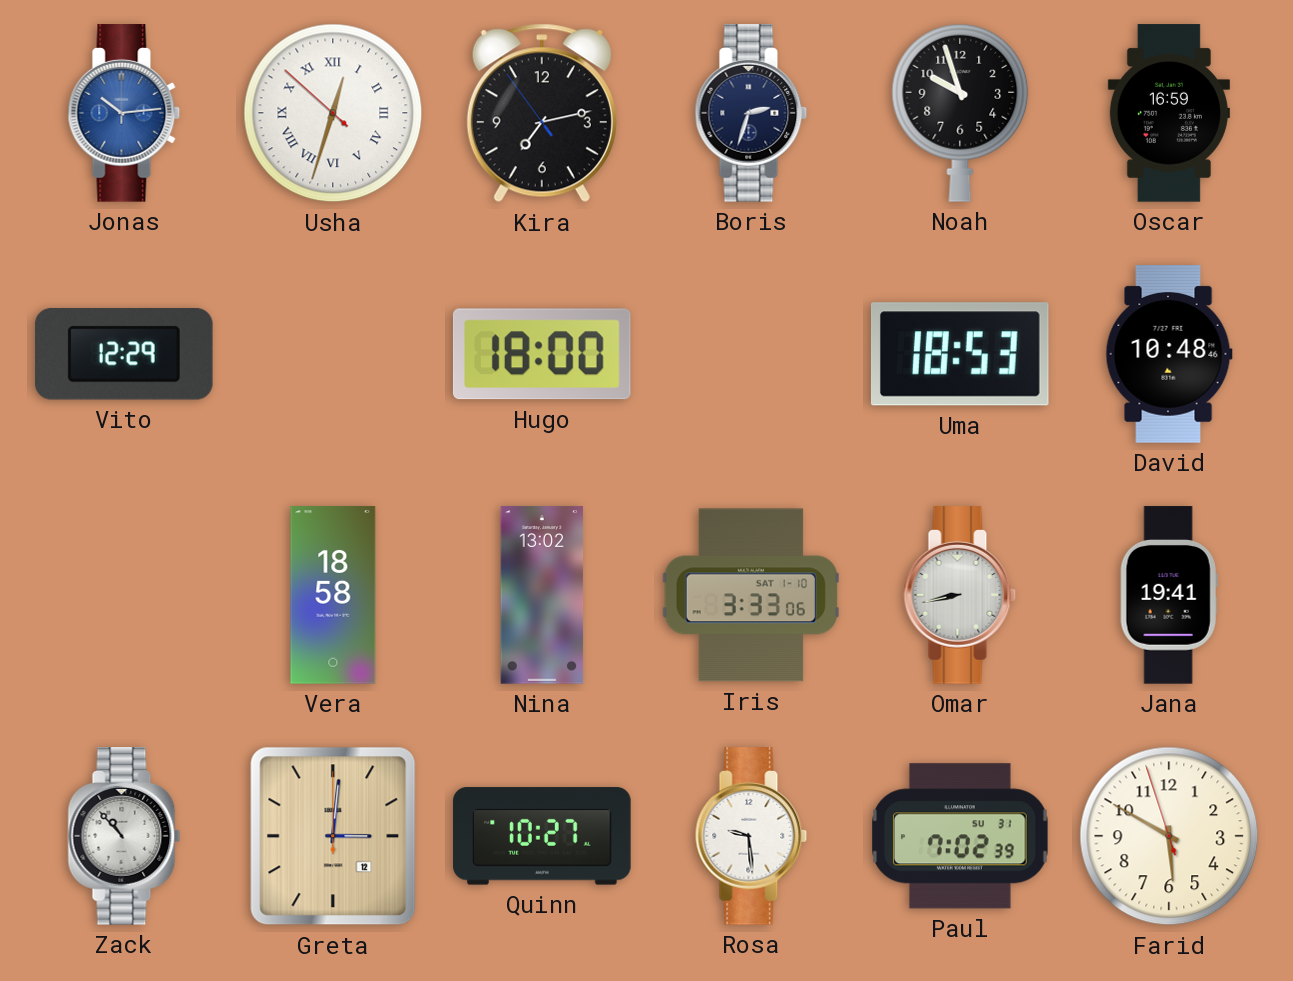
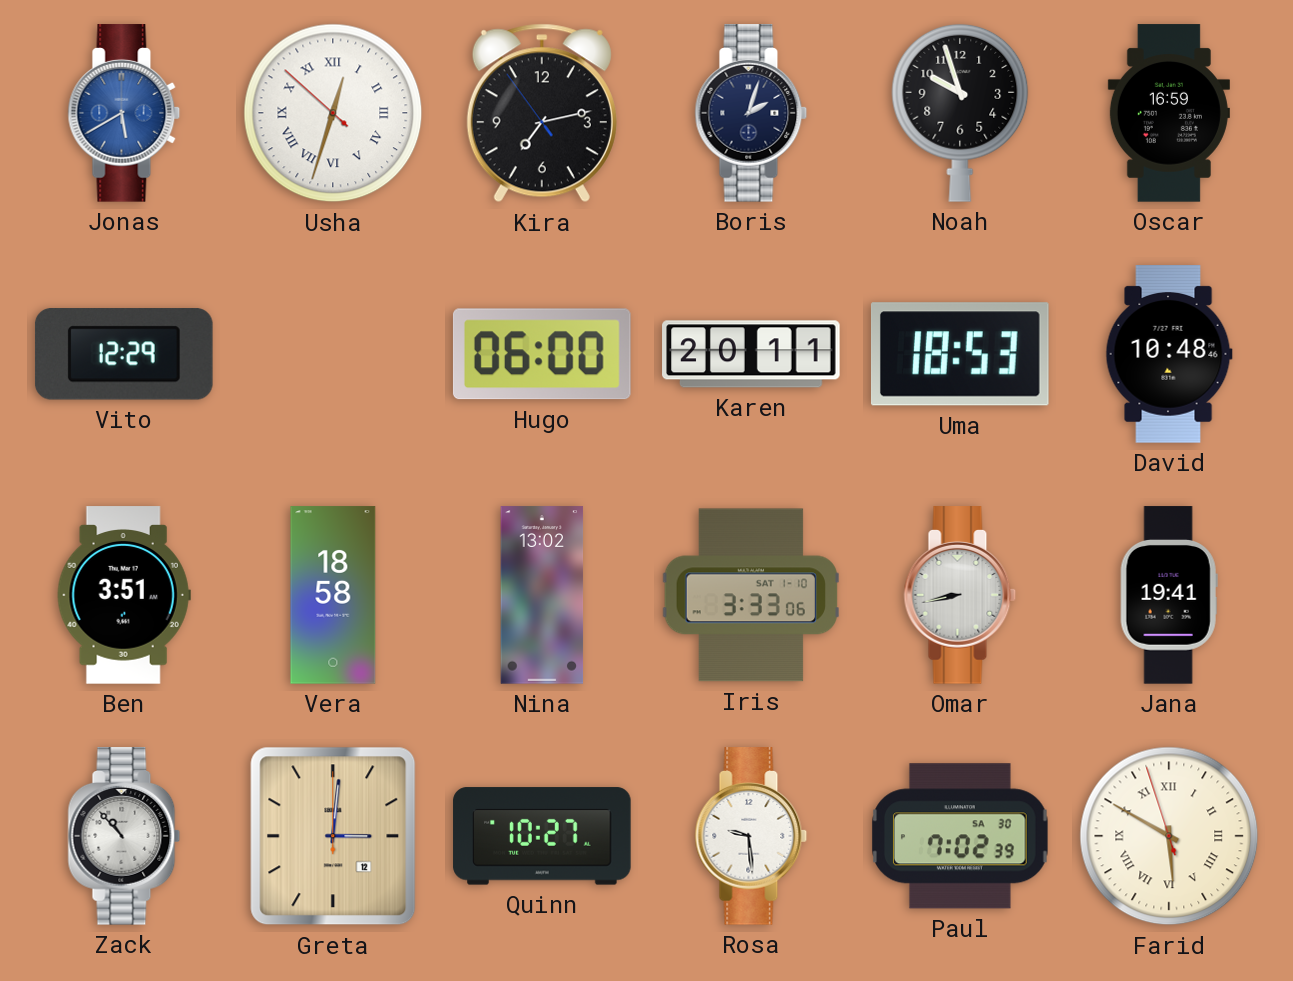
Jonas: 10:14 -> 5:40
Boris: 2:33 -> 2:03
Hugo: 18:00 -> 06:00
Karen: none -> 20:11
Ben: none -> 3:51
Paul date: SU 31 -> SA 30
Farid numerals: Arabic -> Roman
